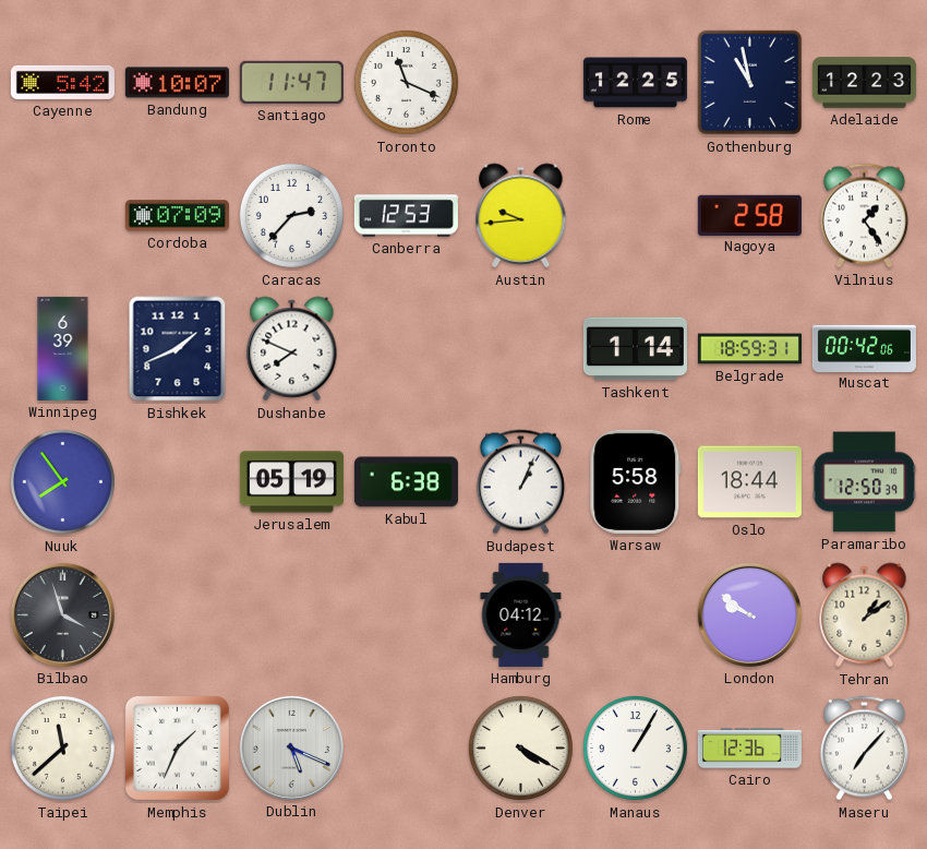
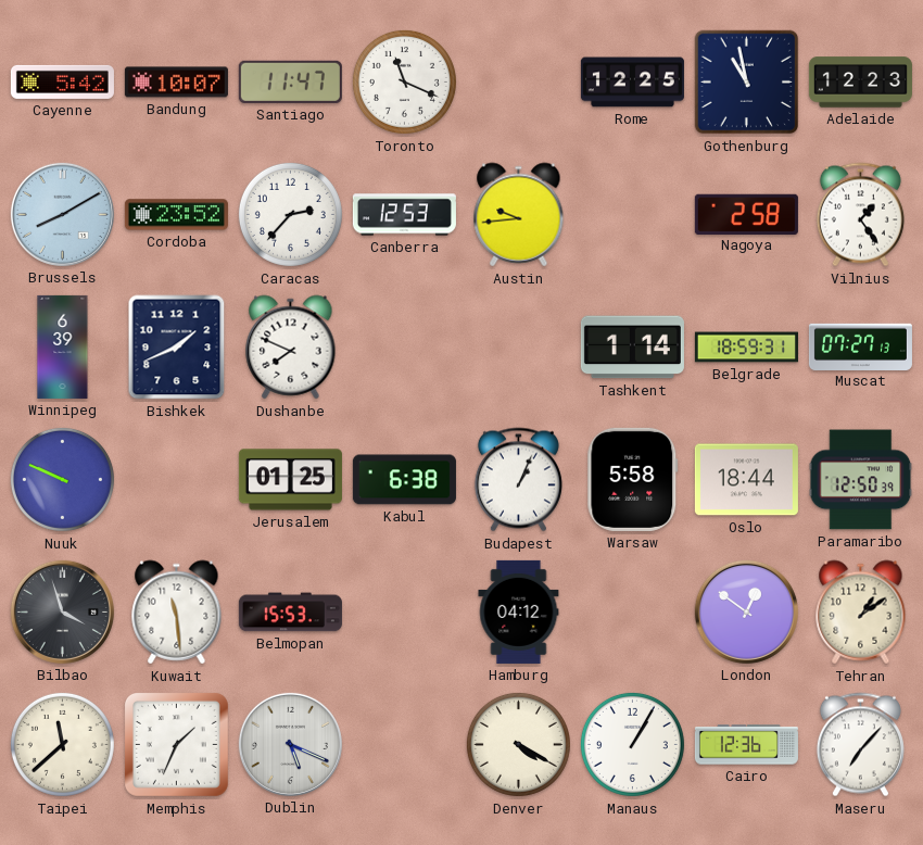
Brussels: none -> 8:10
Cordoba: 07:09 -> 23:52
Muscat: 00:42 -> 07:27
Nuuk: 7:54 -> 9:49
Jerusalem: 05:19 -> 01:25
Kuwait: none -> 11:29
Belmopan: none -> 15:53
London: 9:51 -> 12:51
